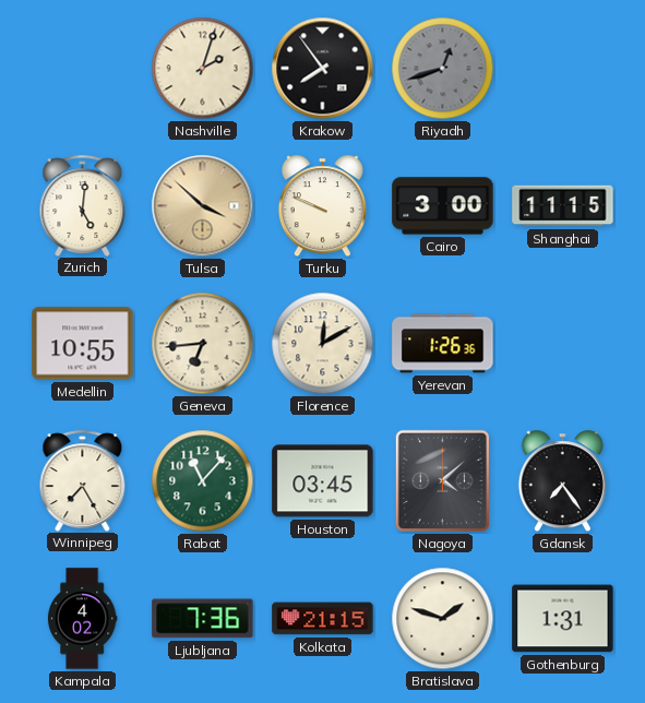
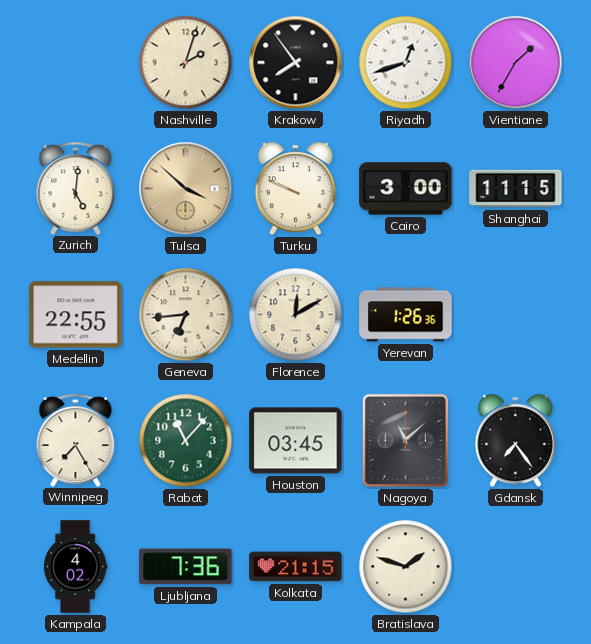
Riyadh dial: grey -> white
Vientiane: none -> 1:35
Medellin: 10:55 -> 22:55
Nagoya: 4:08 -> 11:08
Gothenburg: 1:31 -> none
